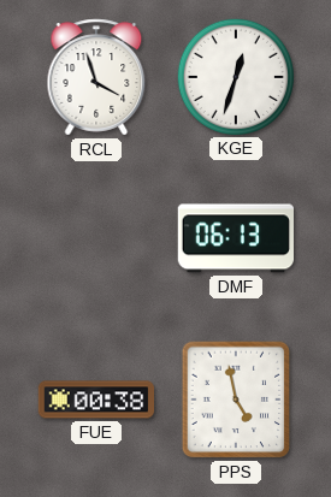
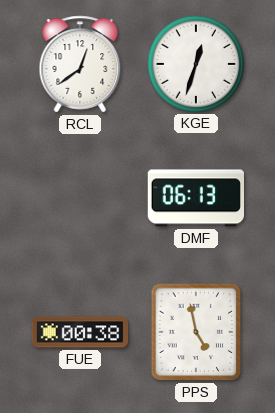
RCL: 3:57 -> 12:39
